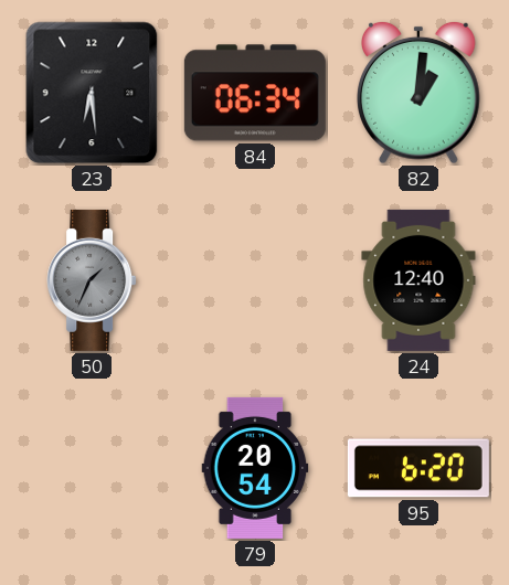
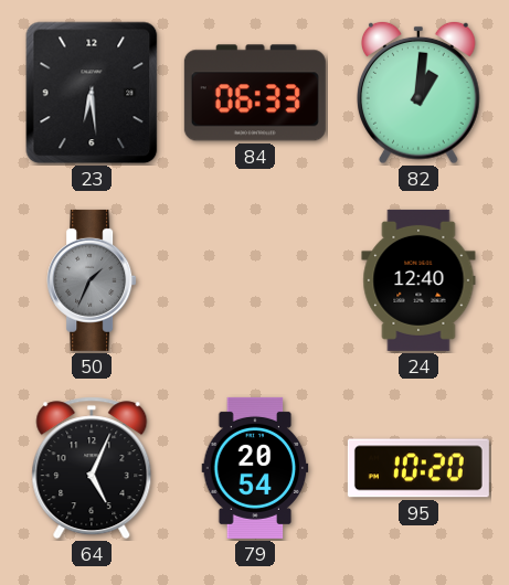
84: 06:34 -> 06:33
64: none -> 5:04
95: 6:20 -> 10:20
